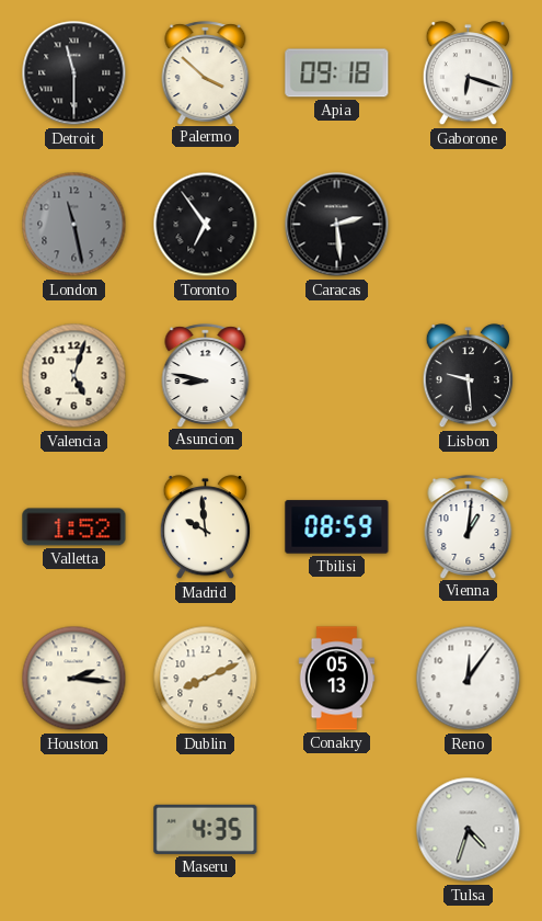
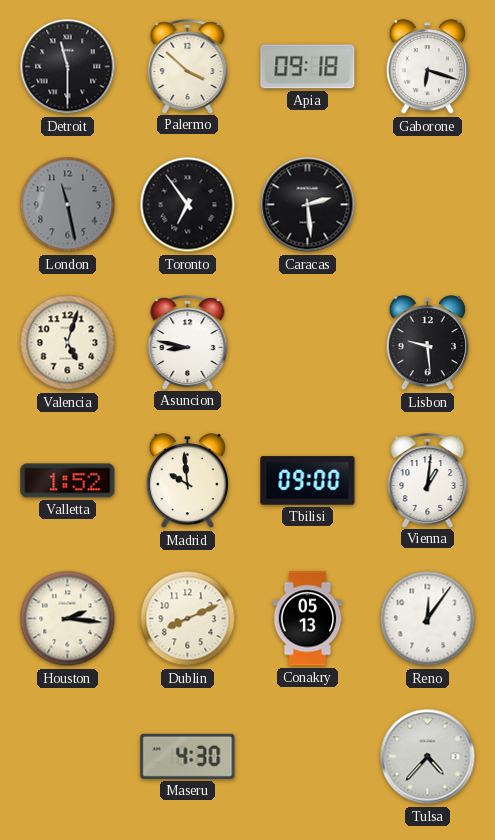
Tbilisi: 08:59 -> 09:00
Maseru: 4:35 -> 4:30
Tulsa: 4:33 -> 4:37
